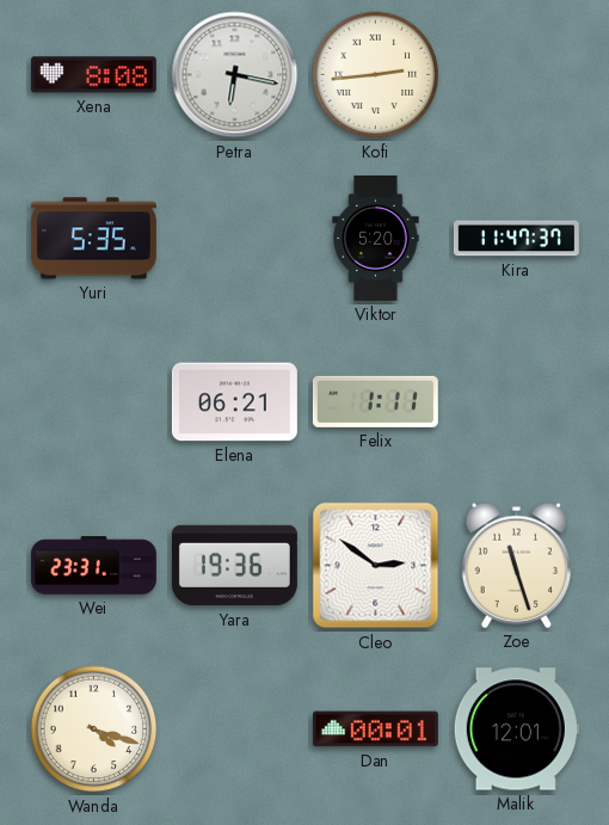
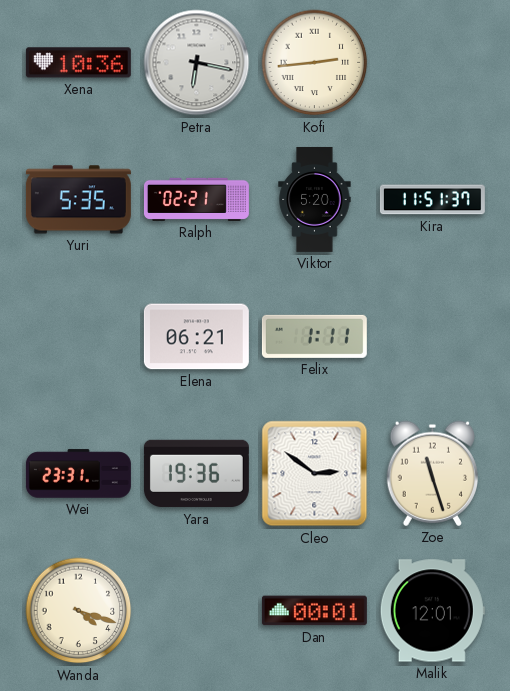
Xena: 8:08 -> 10:36
Ralph: none -> 02:21
Kira: 11:47 -> 11:51
